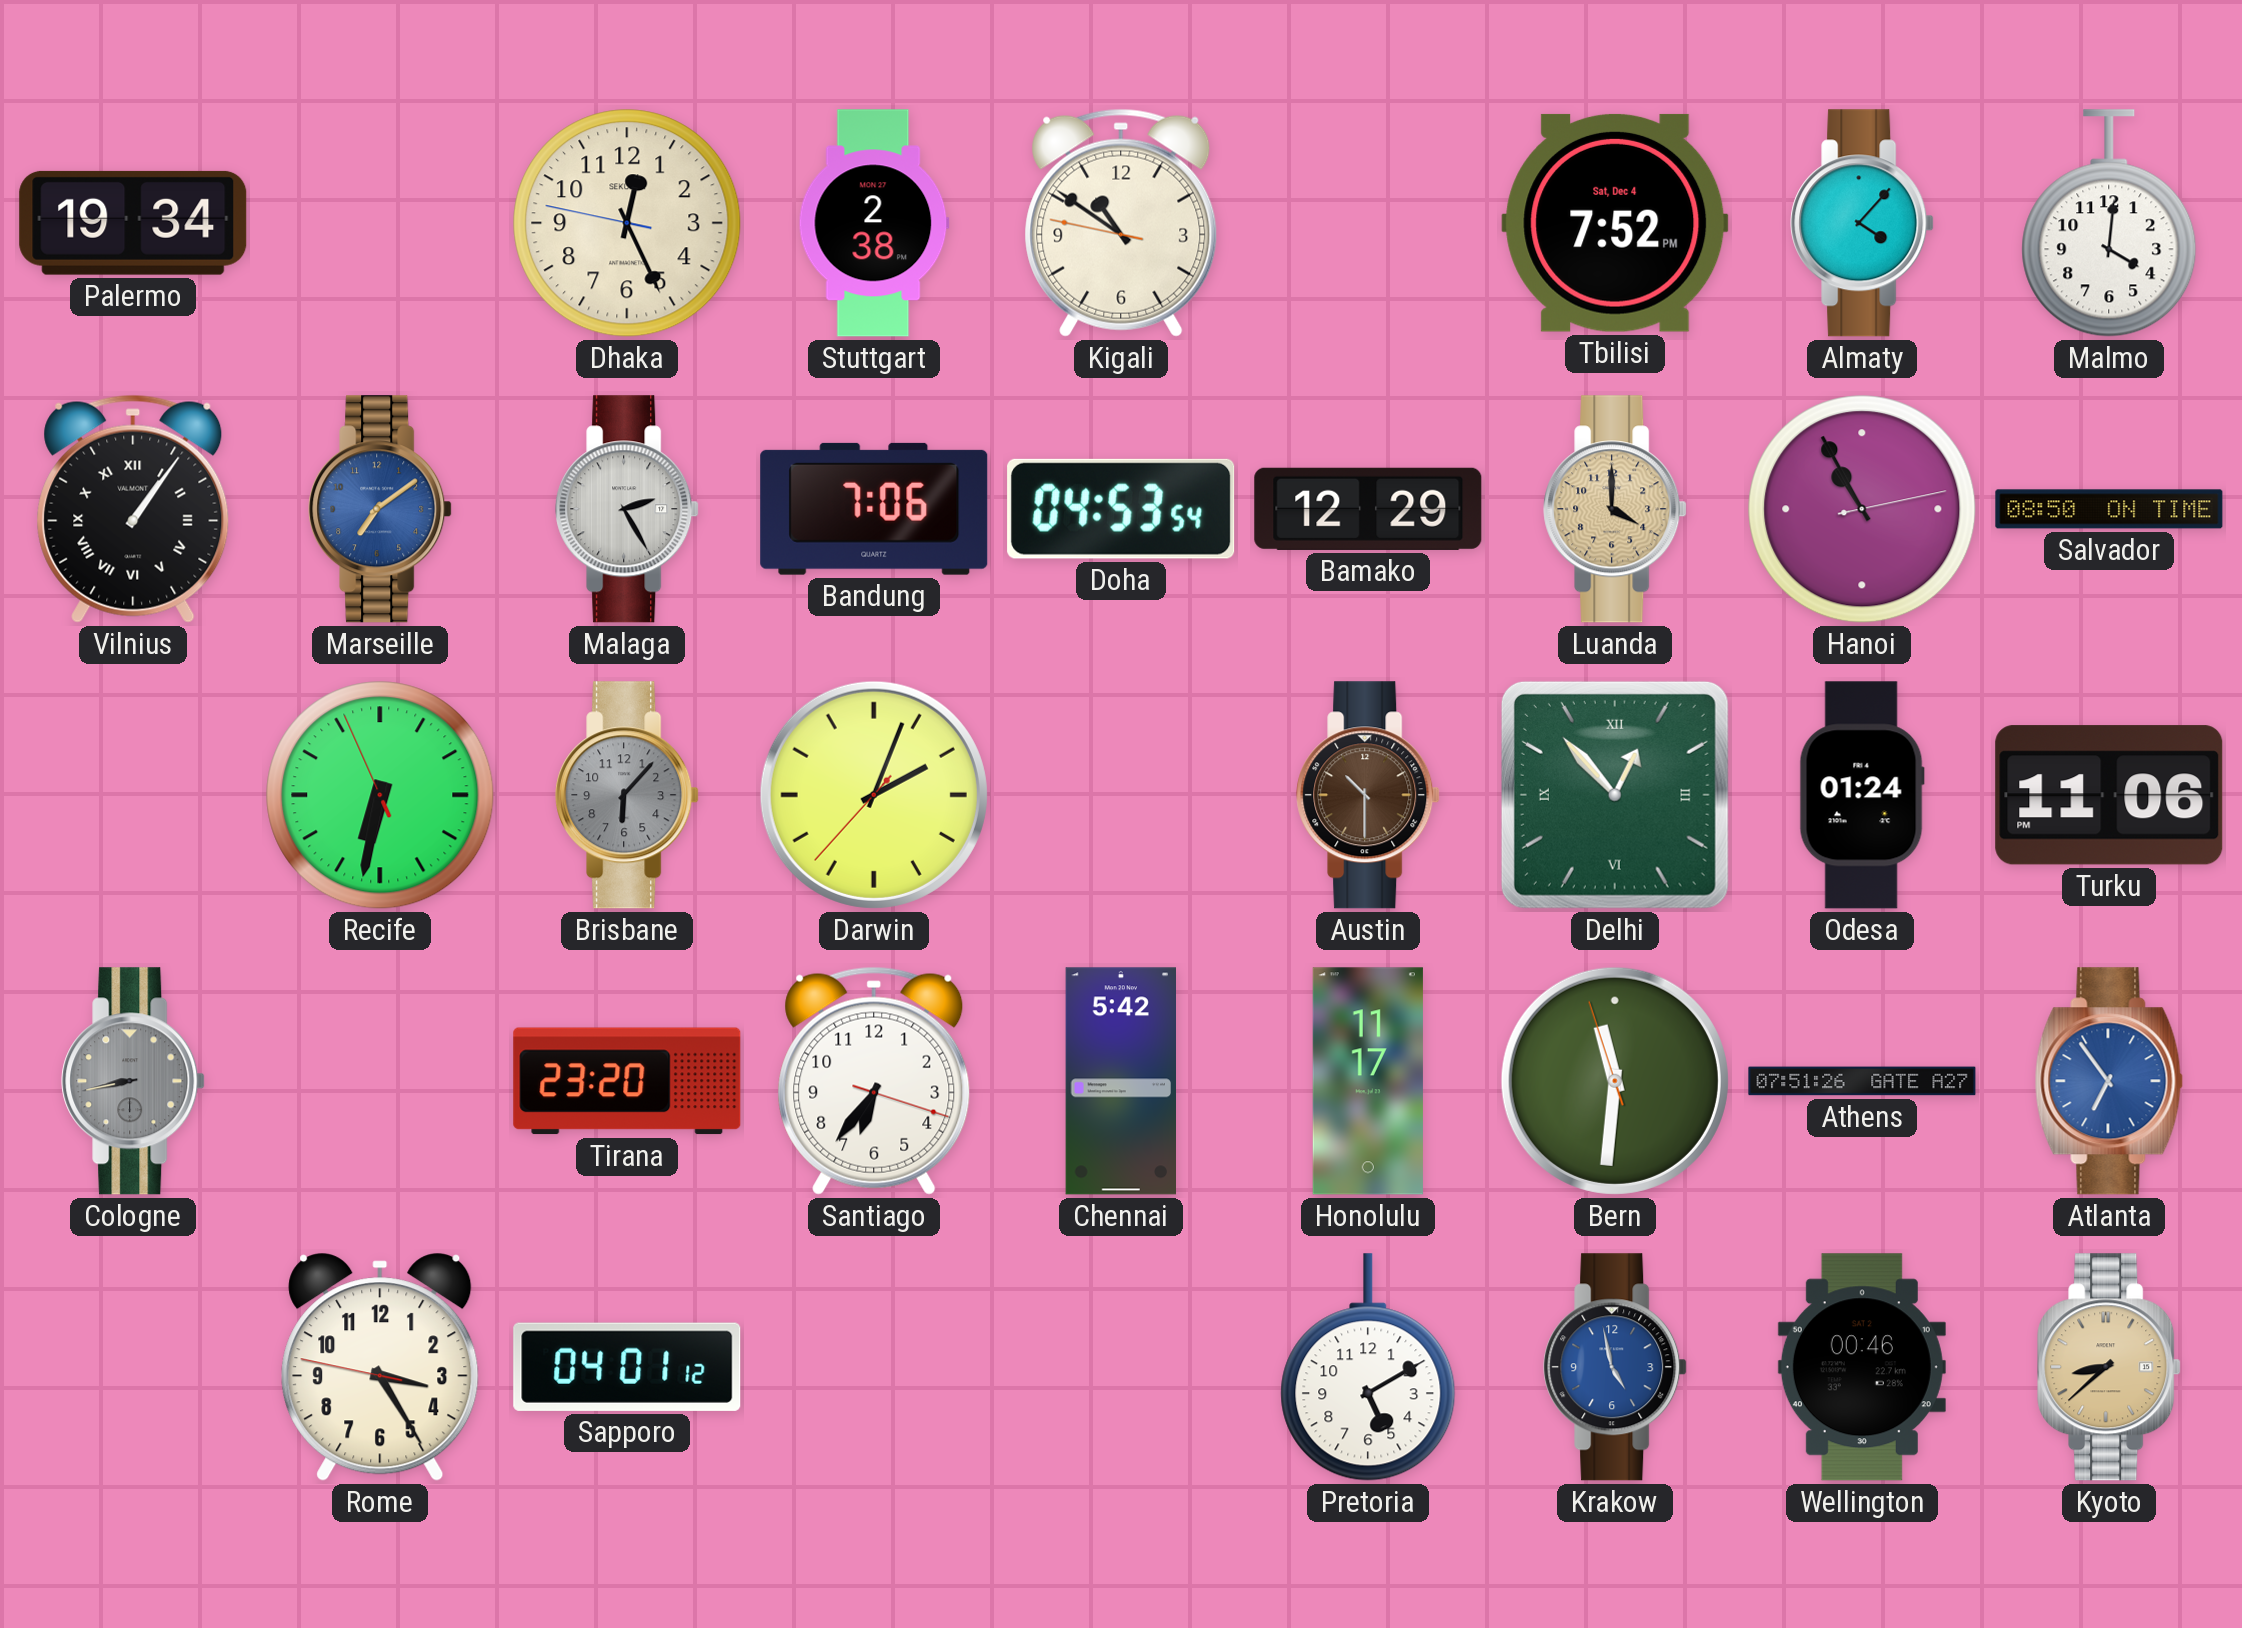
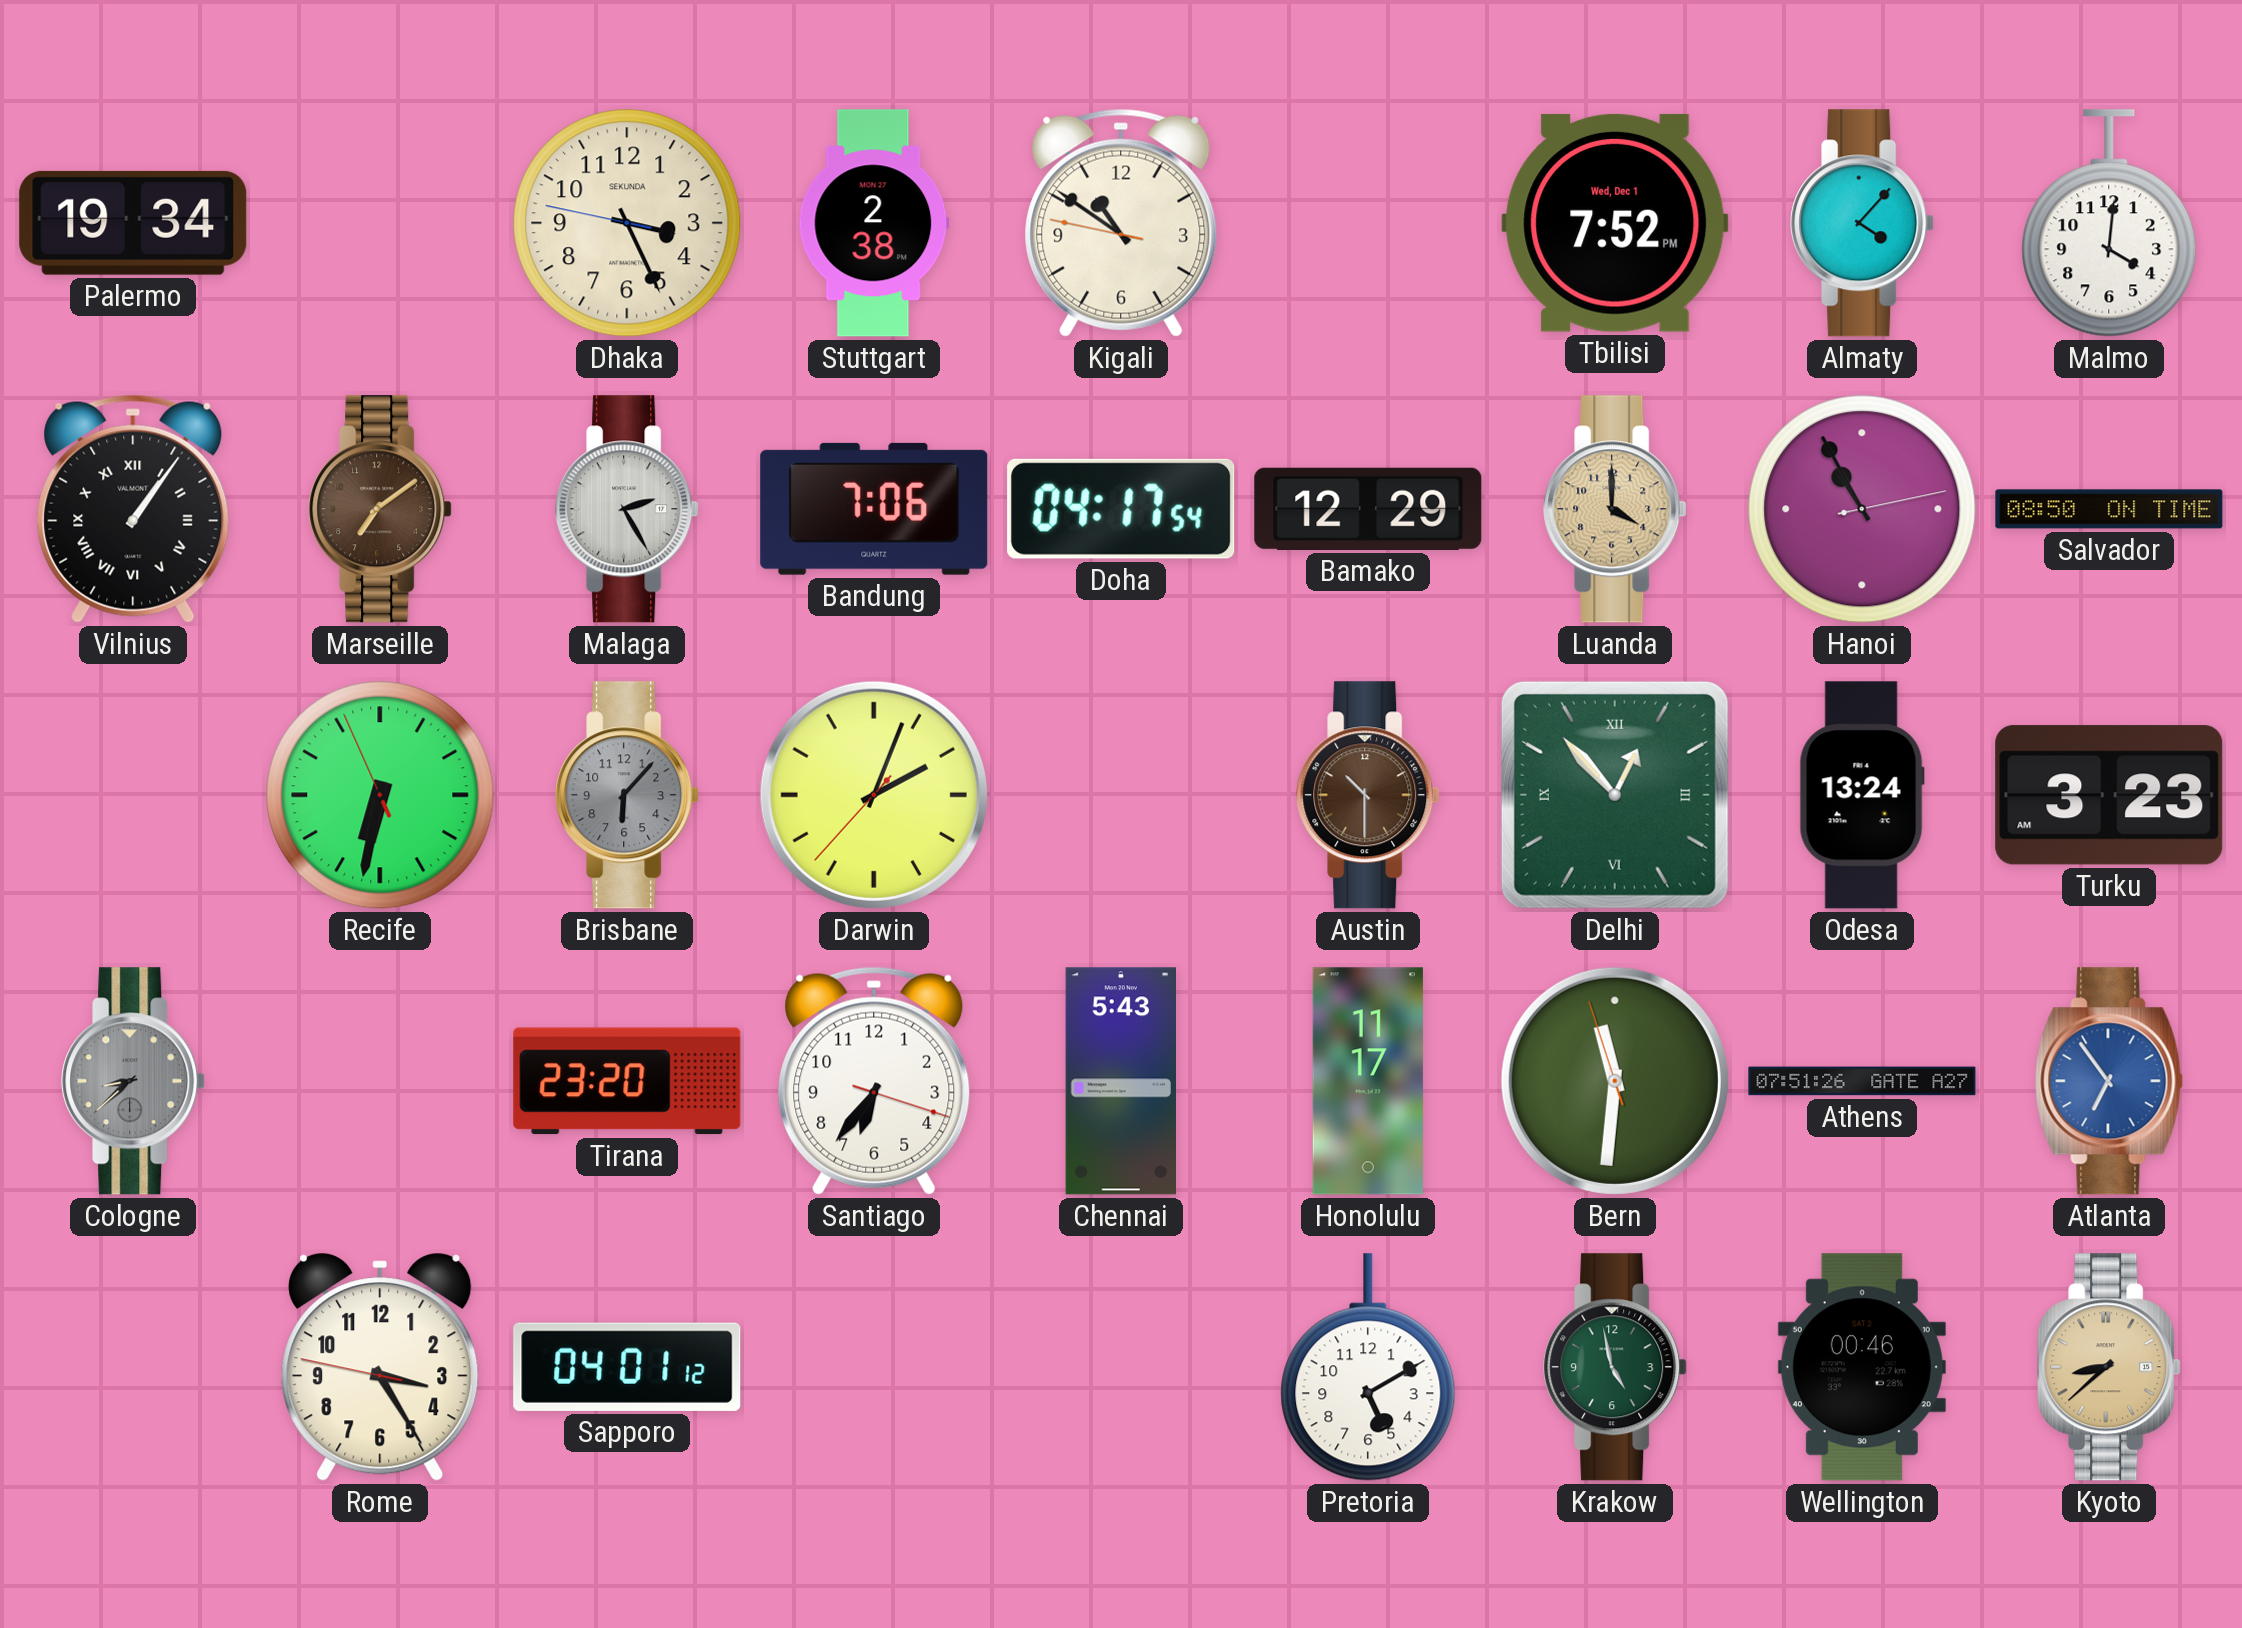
Dhaka: 12:25 -> 3:25
Tbilisi date: Sat, Dec 4 -> Wed, Dec 1
Marseille dial: blue -> brown
Doha: 04:53 -> 04:17
Odesa: 01:24 -> 13:24
Turku: 11:06 -> 3:23
Cologne: 8:43 -> 8:38
Chennai: 5:42 -> 5:43
Krakow dial: blue -> green
